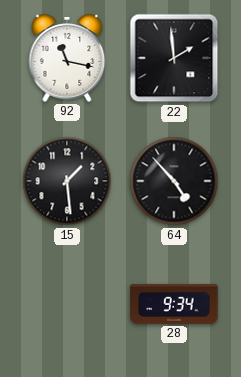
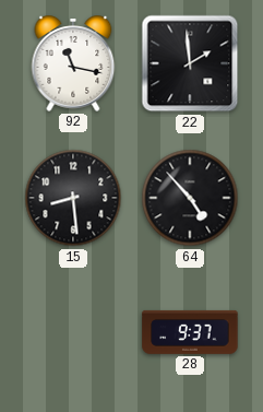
15: 1:29 -> 8:29
28: 9:34 -> 9:37
